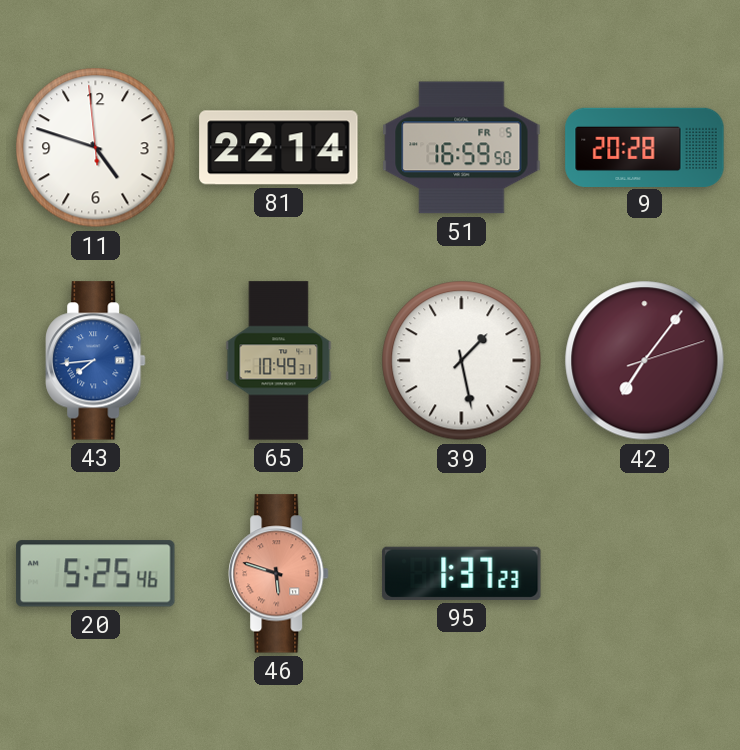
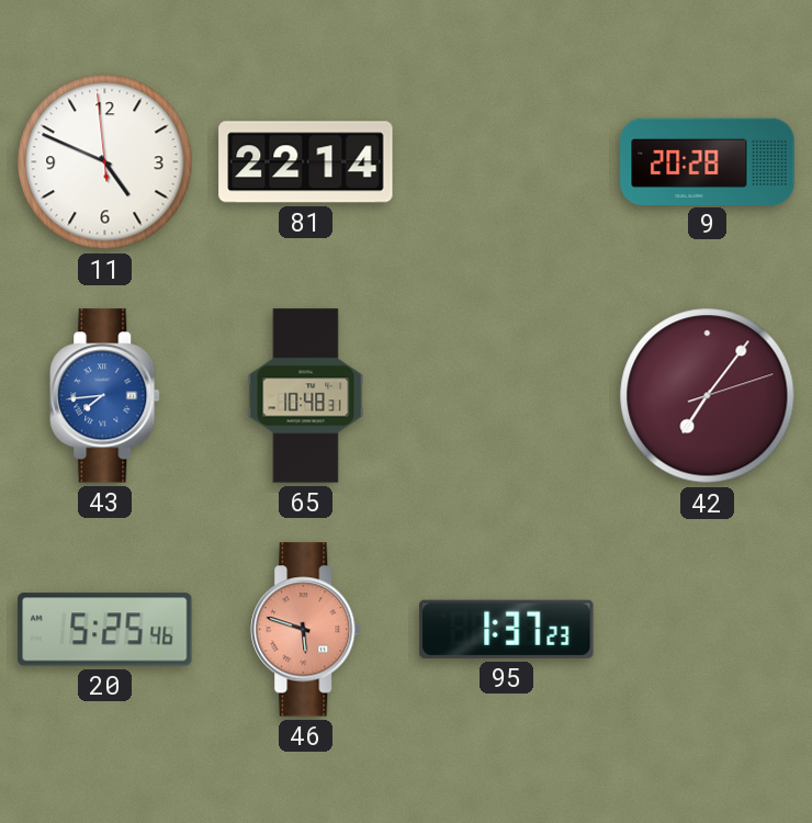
11: 4:47 -> 4:48
51: 16:59 -> none
65: 10:49 -> 10:48
39: 1:28 -> none
